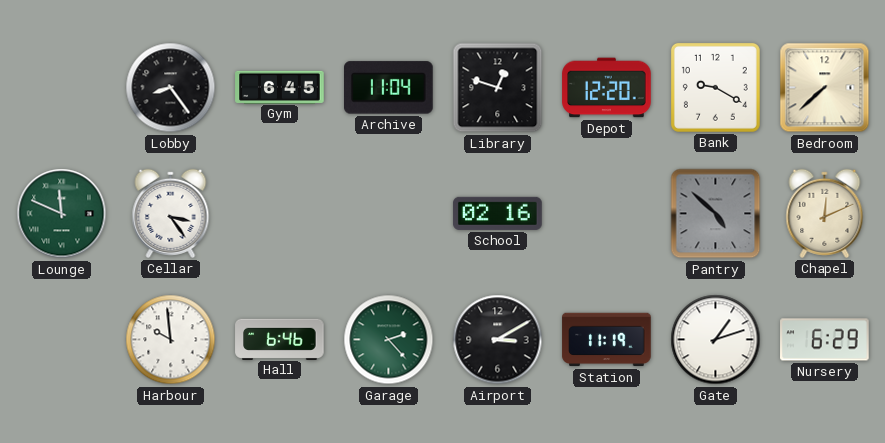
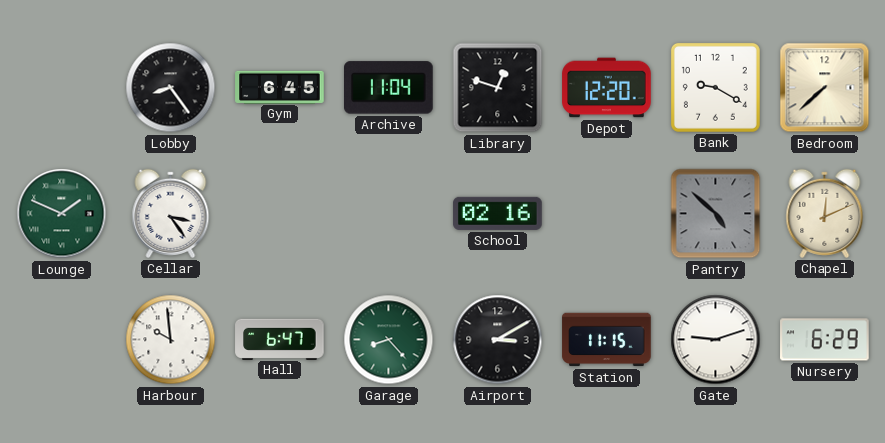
Lounge: 11:49 -> 1:49
Hall: 6:46 -> 6:47
Garage: 2:23 -> 8:23
Station: 11:19 -> 11:15
Gate: 1:12 -> 9:12
